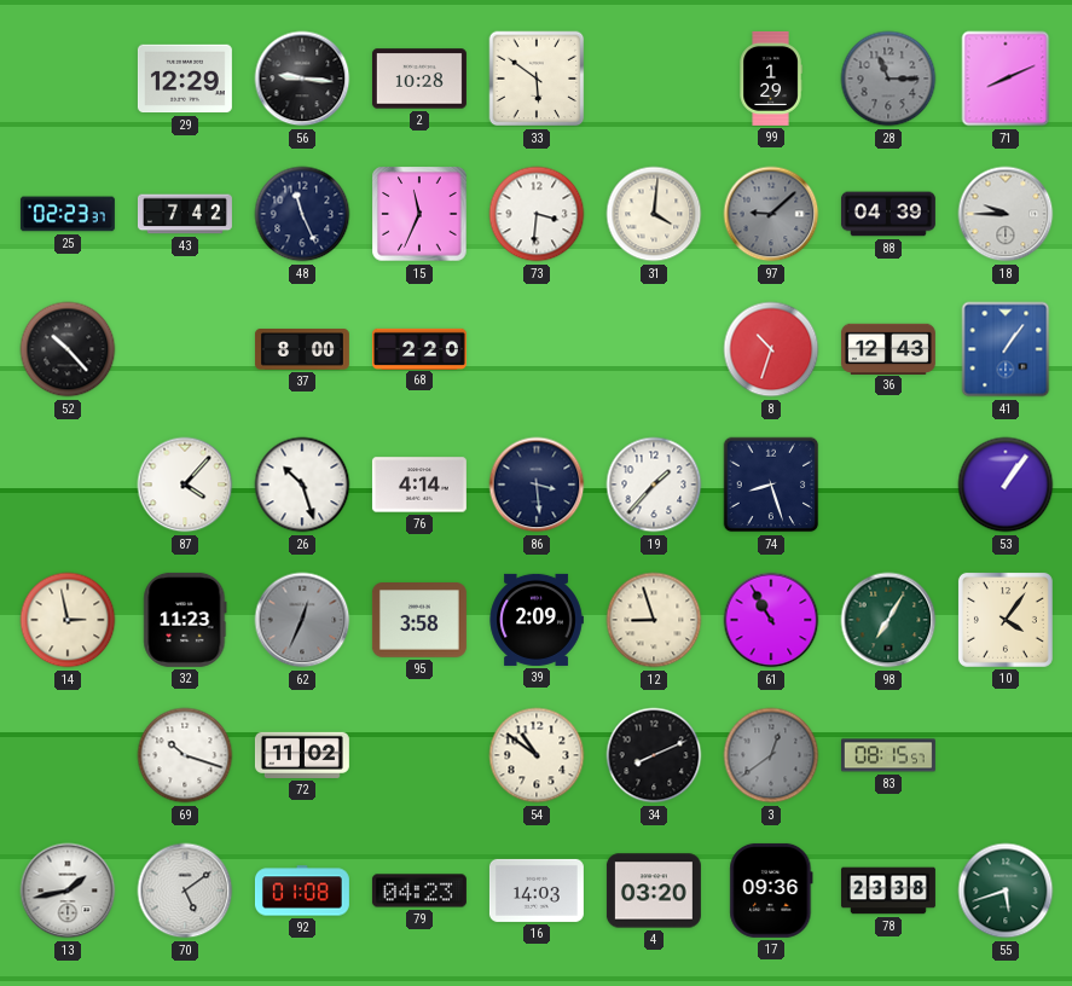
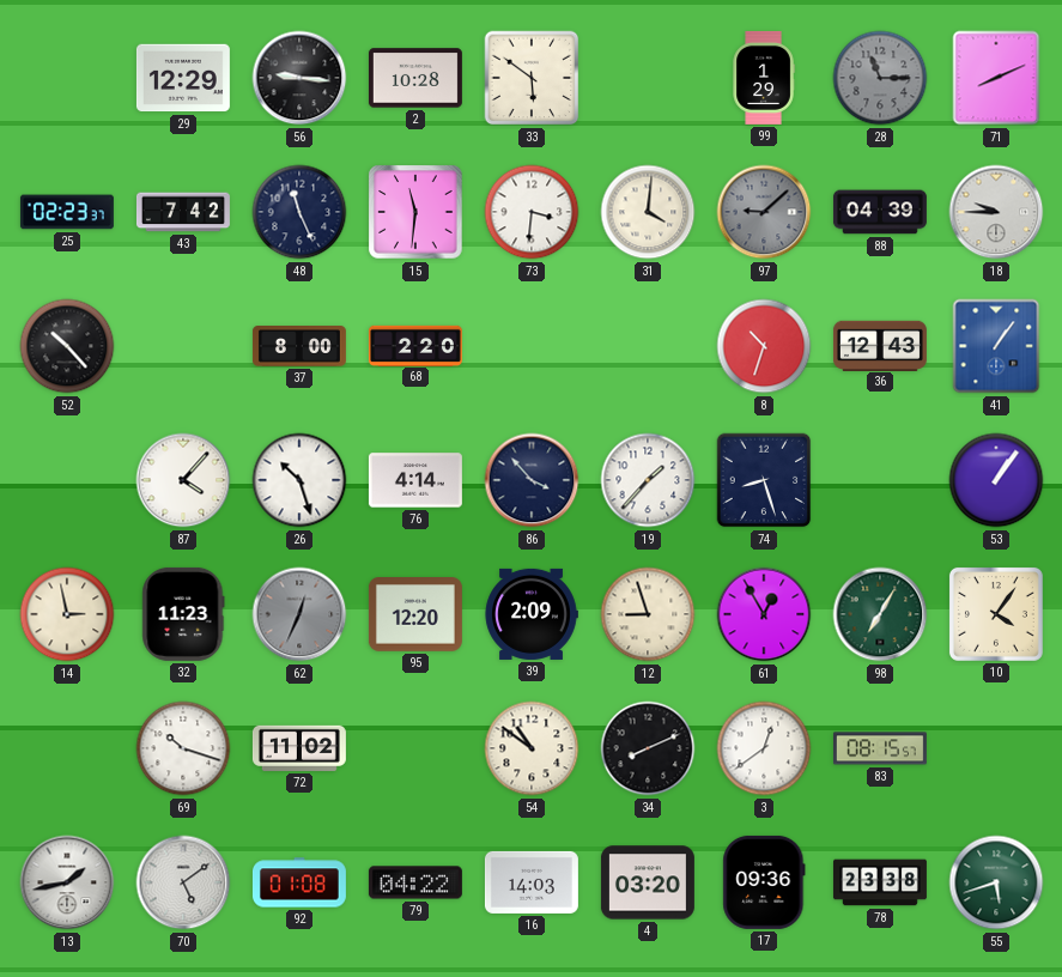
15: 11:34 -> 11:31
86: 3:29 -> 3:53
95: 3:58 -> 12:20
61: 10:55 -> 12:55
3 dial: grey -> white
79: 04:23 -> 04:22
